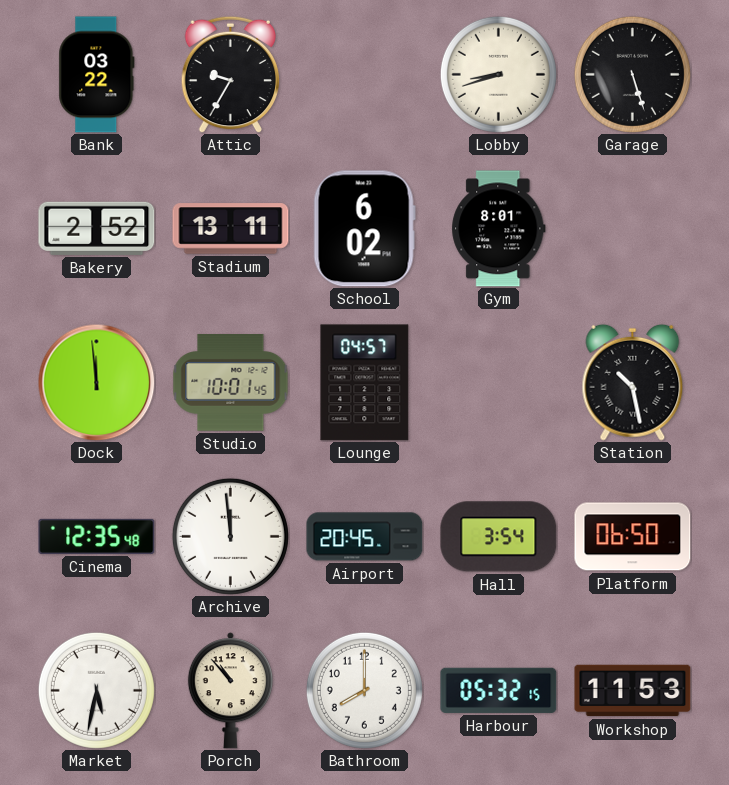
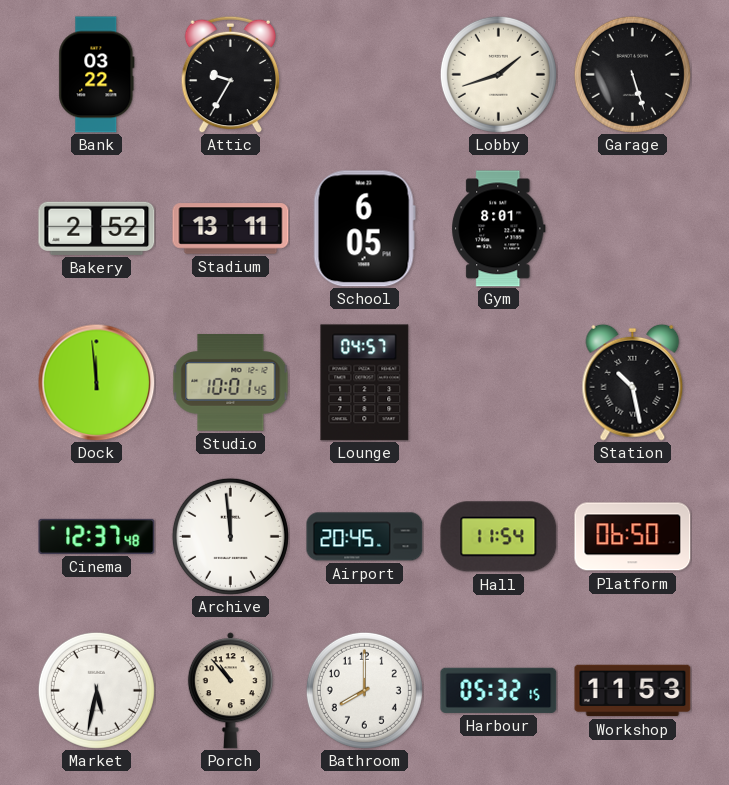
Lobby: 8:42 -> 1:42
School: 6:02 -> 6:05
Cinema: 12:35 -> 12:37
Hall: 3:54 -> 11:54
